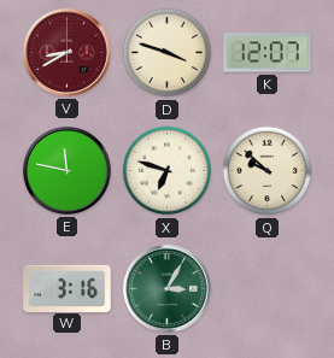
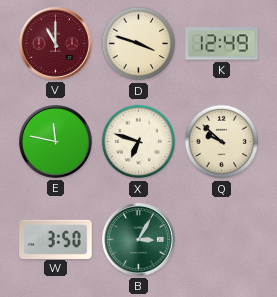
V: 8:40 -> 11:00
K: 12:07 -> 12:49
W: 3:16 -> 3:50
